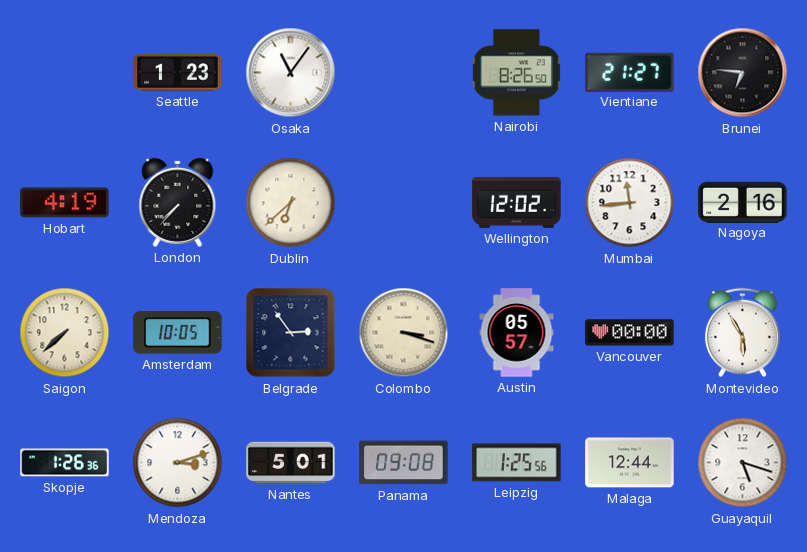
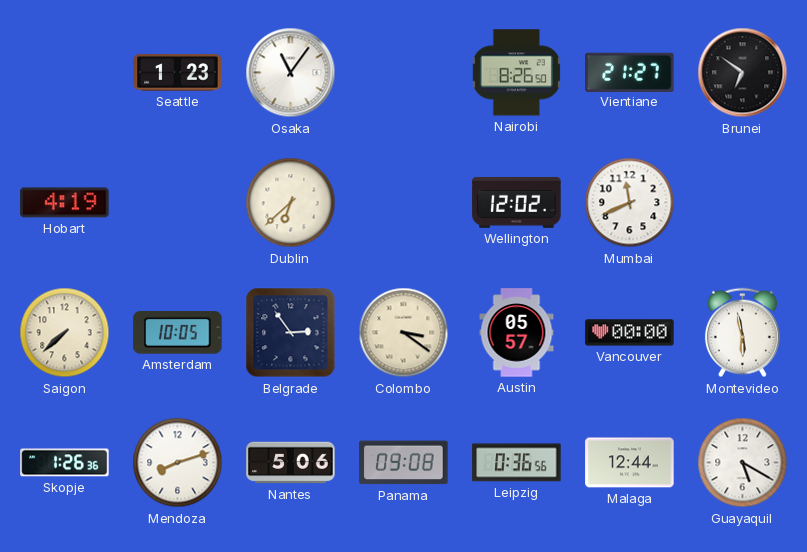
Brunei: 6:46 -> 6:51
London: 7:37 -> none
Mumbai: 11:44 -> 11:41
Nagoya: 2:16 -> none
Colombo: 3:18 -> 3:21
Montevideo: 5:55 -> 5:58
Mendoza: 3:12 -> 8:12
Nantes: 5:01 -> 5:06
Leipzig: 1:25 -> 0:36
Guayaquil: 5:18 -> 5:20
